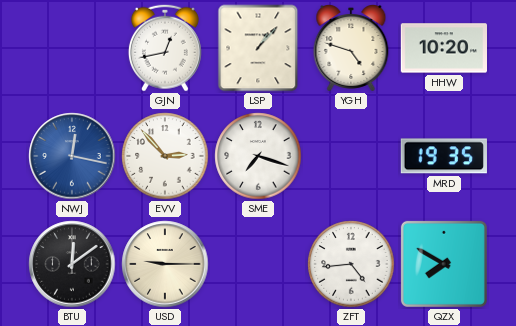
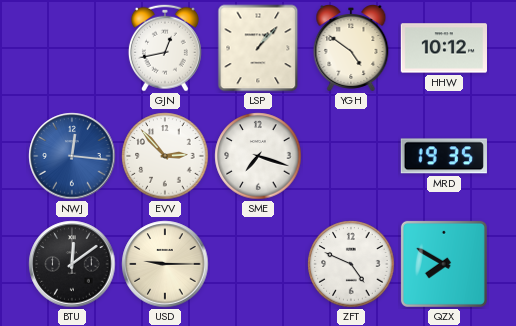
YGH: 4:48 -> 4:51
HHW: 10:20 -> 10:12
NWJ: 12:17 -> 12:16
ZFT: 4:44 -> 4:49
